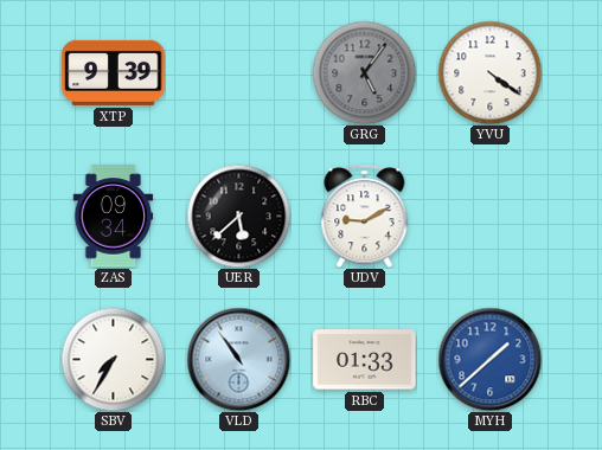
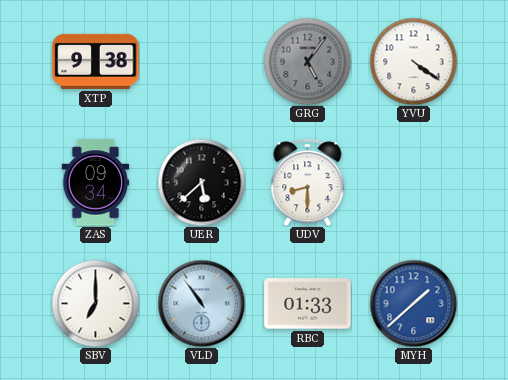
XTP: 9:39 -> 9:38
UDV: 9:10 -> 8:30
SBV: 7:35 -> 7:00
